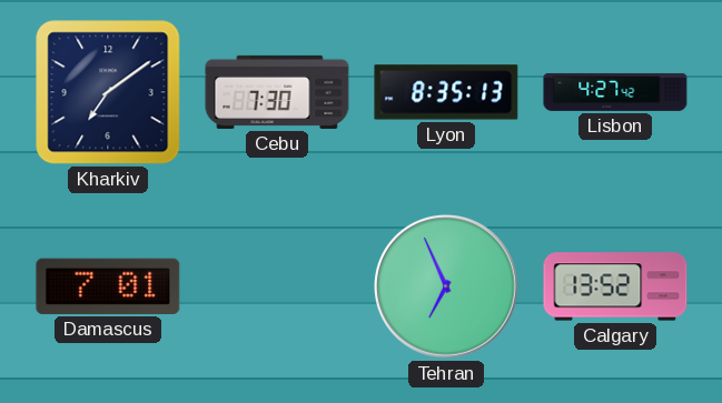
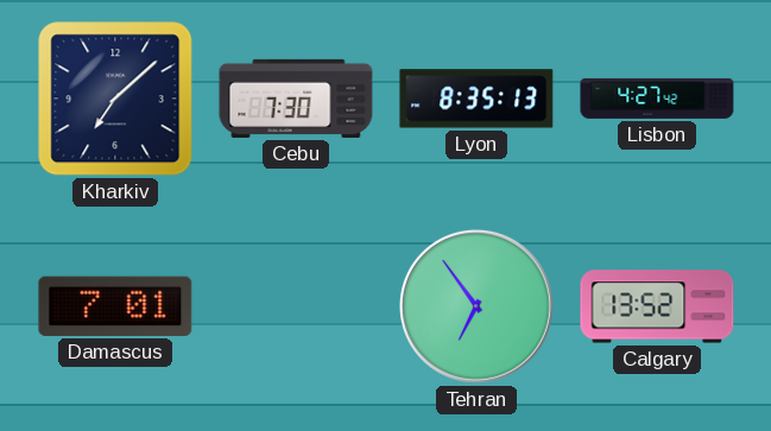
Kharkiv: 7:09 -> 7:08
Tehran: 6:56 -> 6:54
